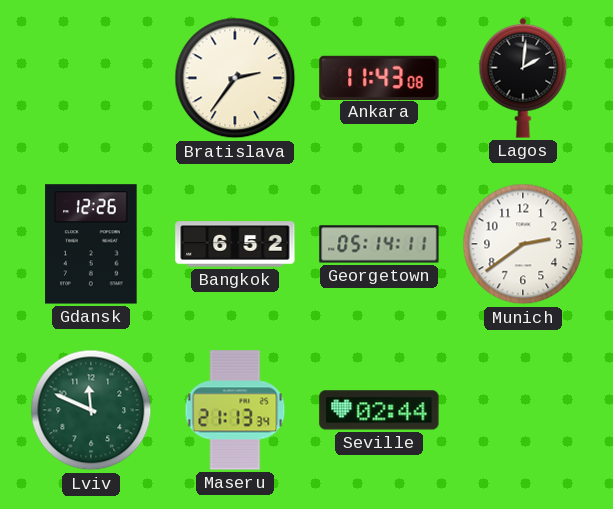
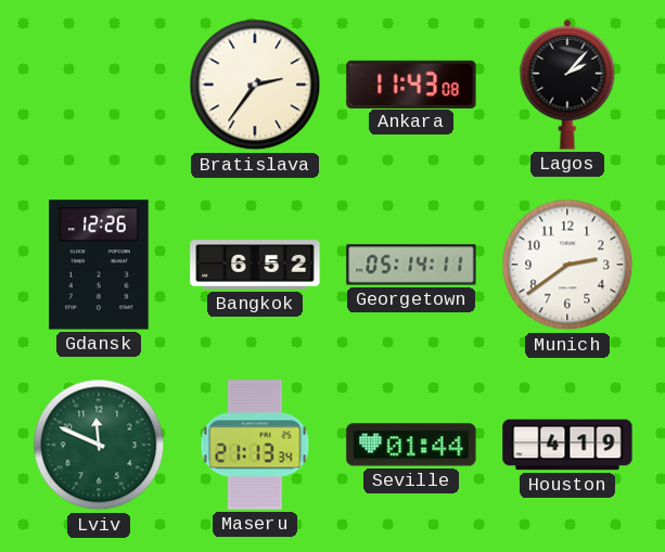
Lagos: 2:01 -> 2:07
Seville: 02:44 -> 01:44
Houston: none -> 4:19
